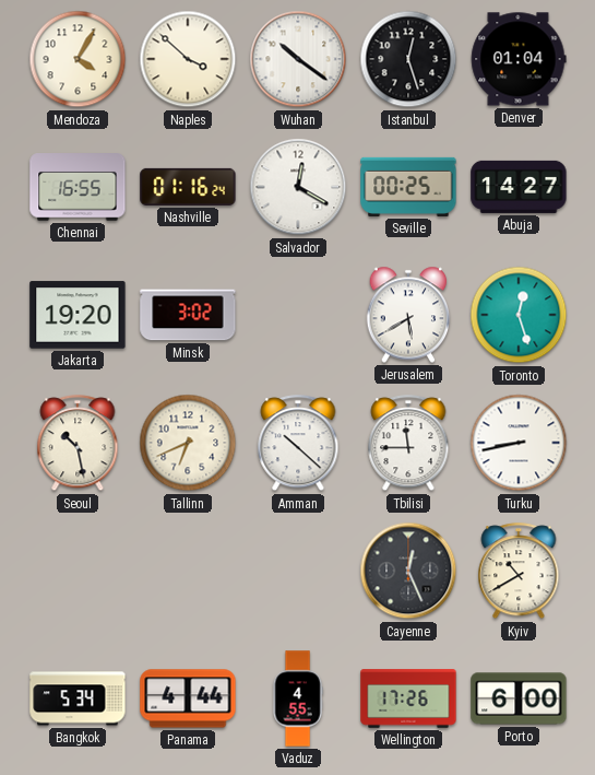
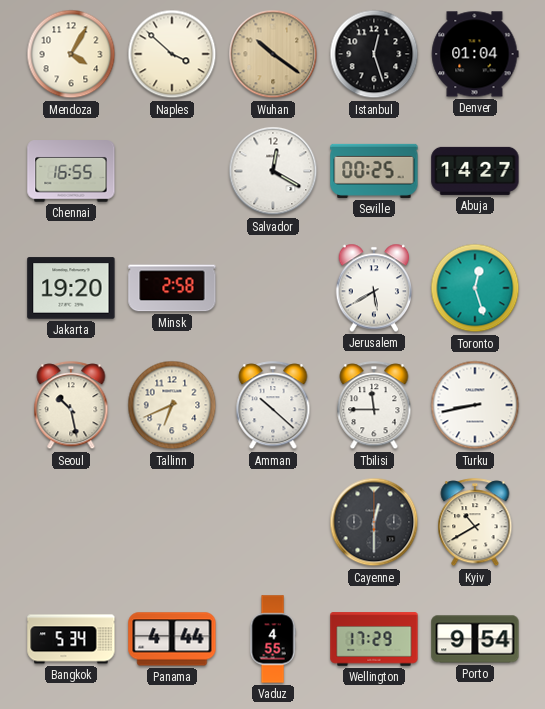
Wuhan dial: white -> champagne
Nashville: 01:16 -> none
Minsk: 3:02 -> 2:58
Cayenne: 12:26 -> 12:30
Wellington: 17:26 -> 17:29
Porto: 6:00 -> 9:54
